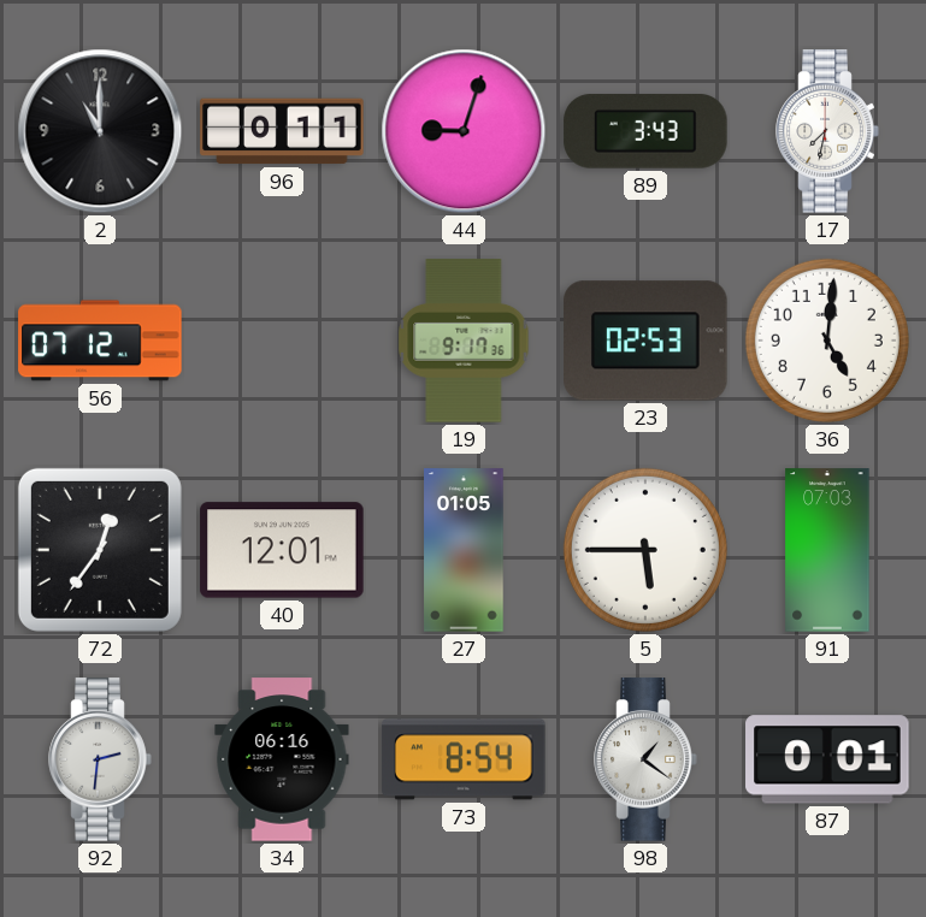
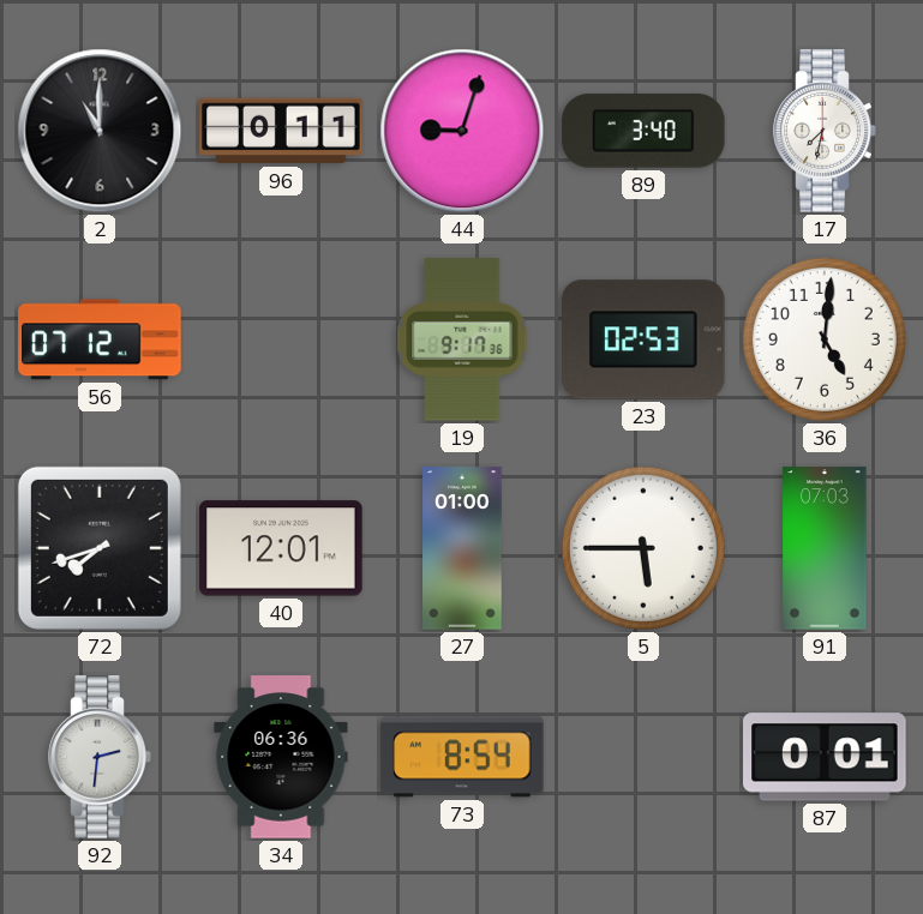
89: 3:43 -> 3:40
72: 12:36 -> 7:42
27: 01:05 -> 01:00
34: 06:16 -> 06:36
98: 1:21 -> none
